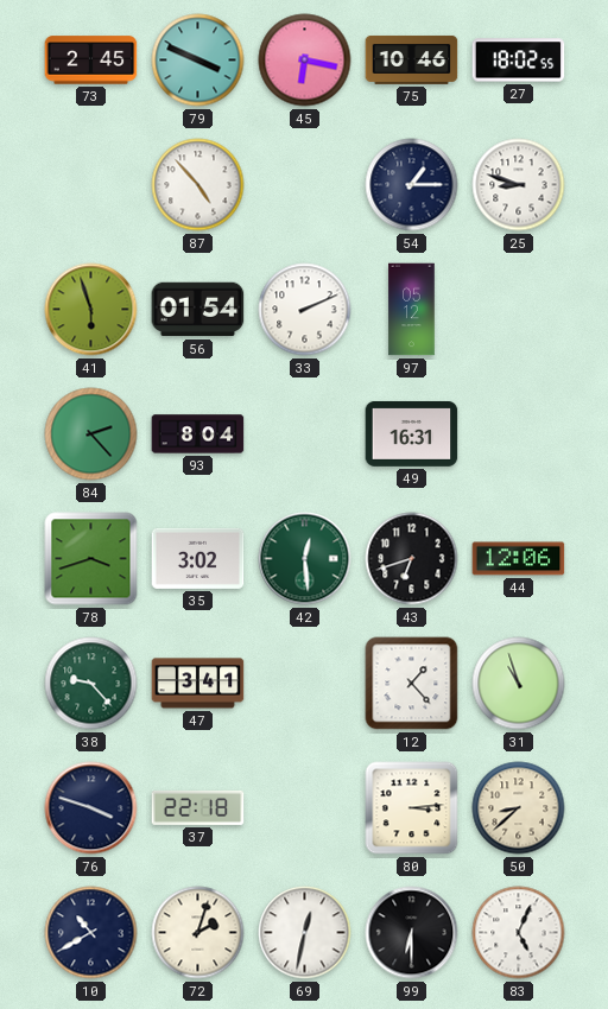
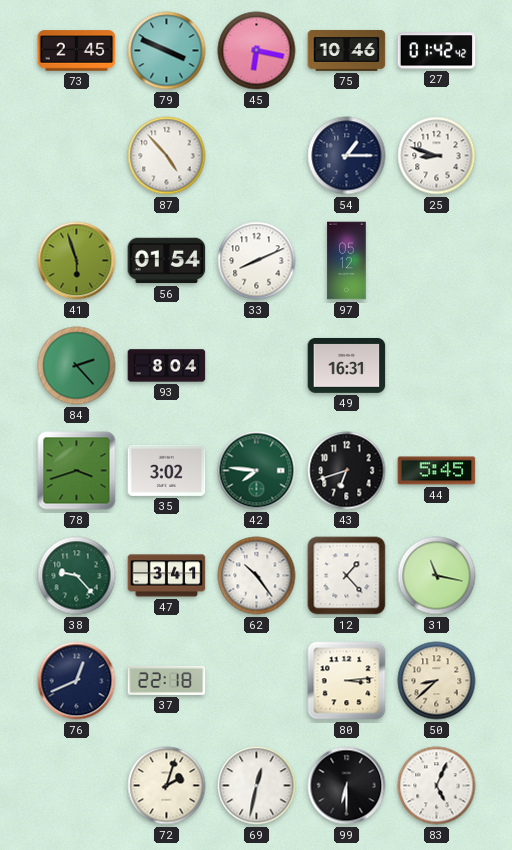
27: 18:02 -> 01:42
33: 2:11 -> 8:11
42: 12:29 -> 7:46
44: 12:06 -> 5:45
62: none -> 10:24
31: 10:57 -> 11:17
76: 3:48 -> 12:41
10: 10:40 -> none
